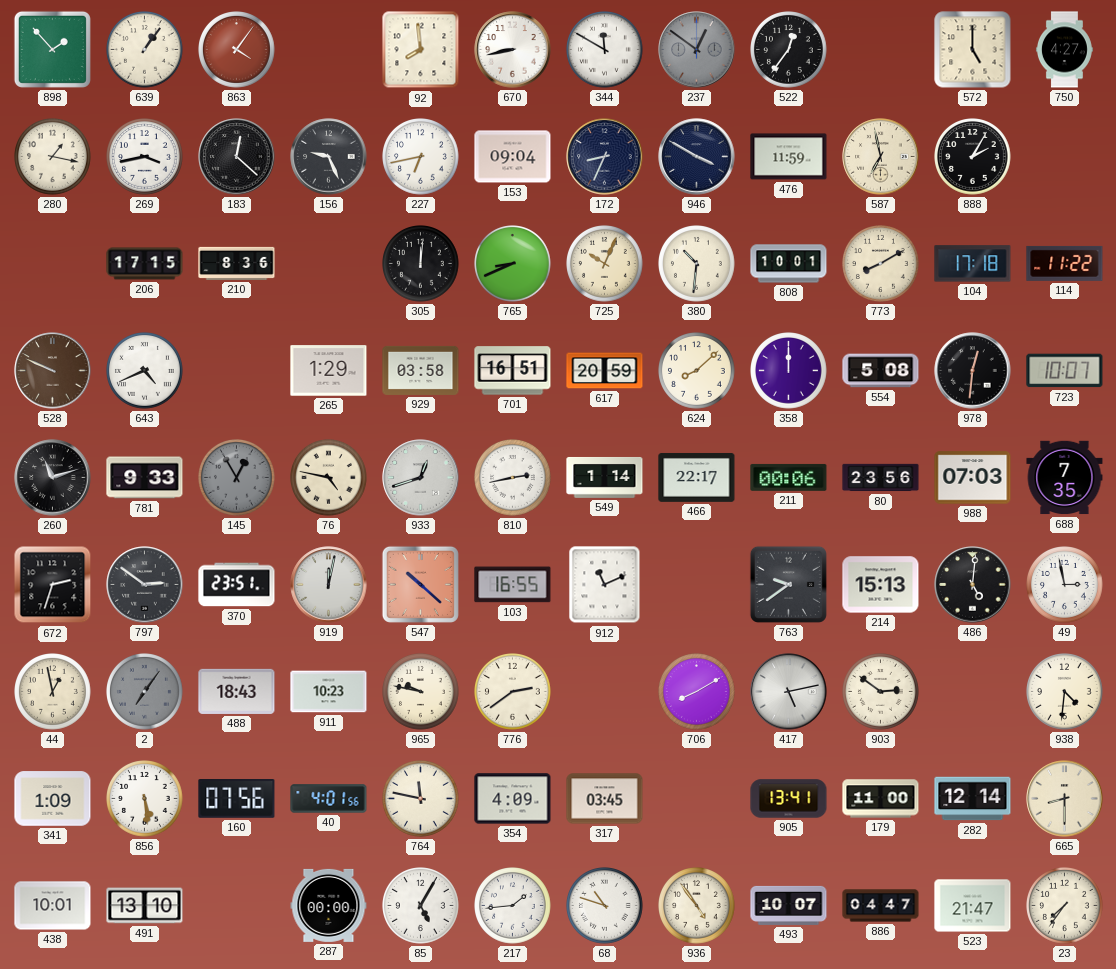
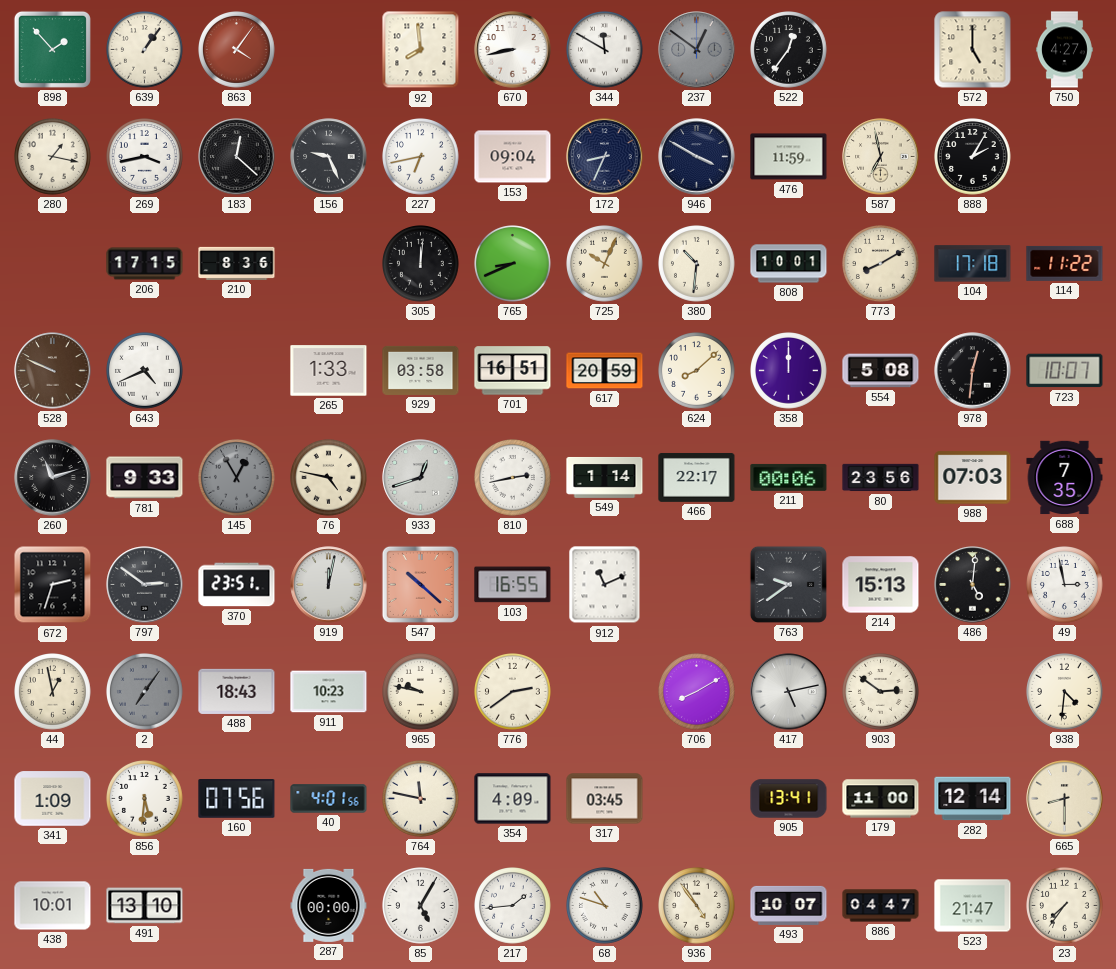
265: 1:29 -> 1:33
856: 5:29 -> 5:31
